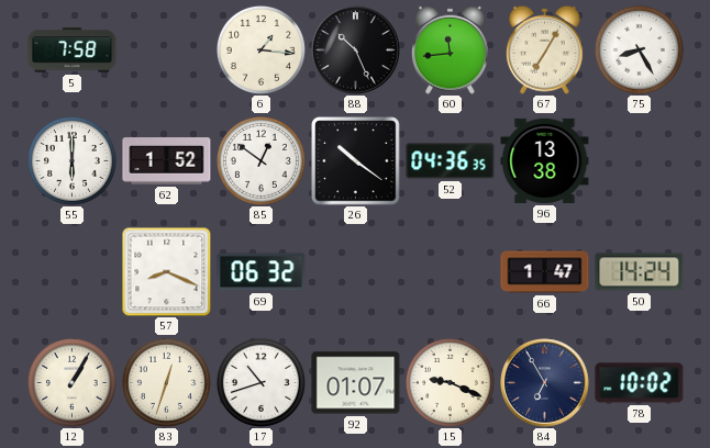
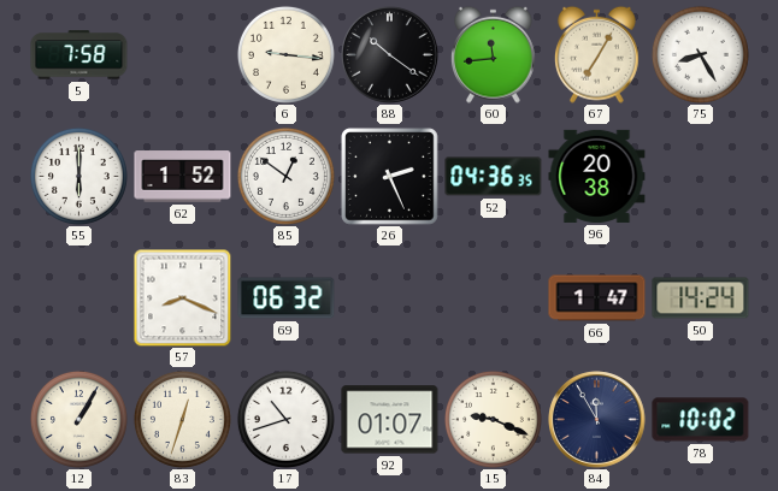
6: 1:16 -> 9:16
88: 10:26 -> 10:21
26: 10:21 -> 2:26
96: 13:38 -> 20:38
84: 6:55 -> 11:55
